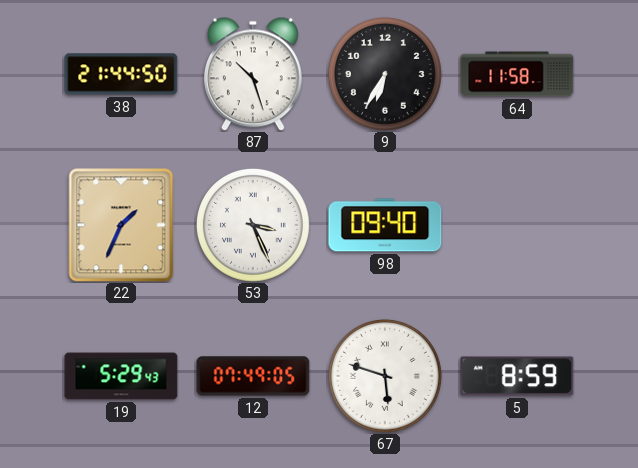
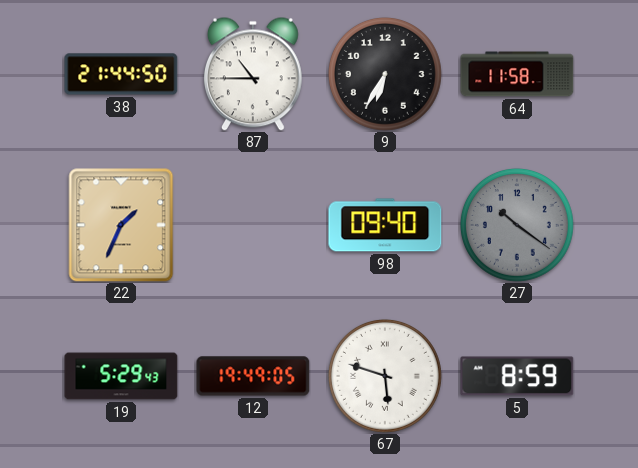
87: 10:27 -> 10:45
53: 3:26 -> none
27: none -> 10:21
12: 07:49 -> 19:49
